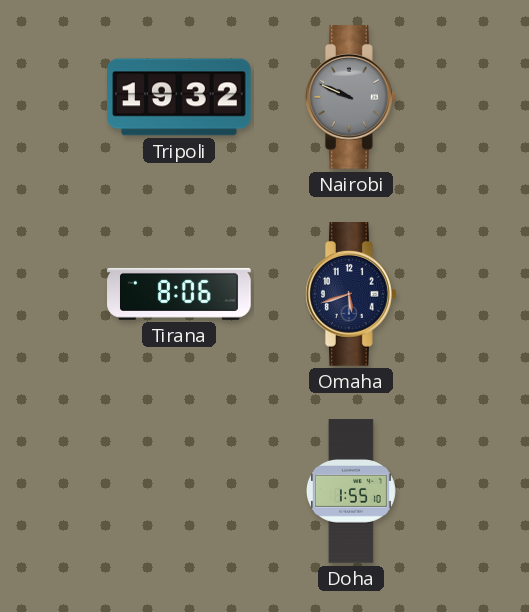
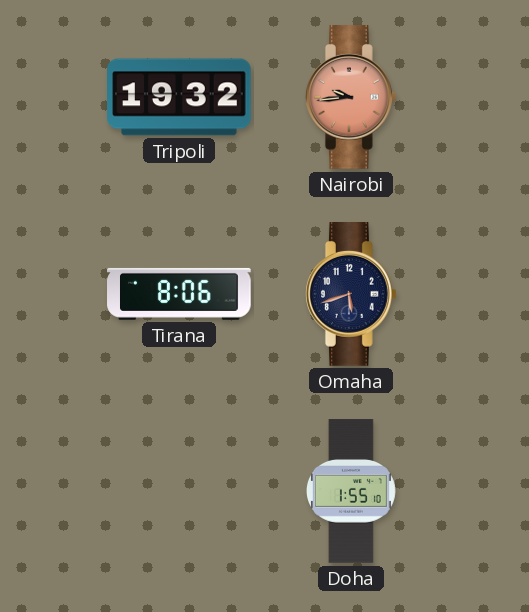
Nairobi: 9:49 -> 9:44
Nairobi dial: grey -> salmon
